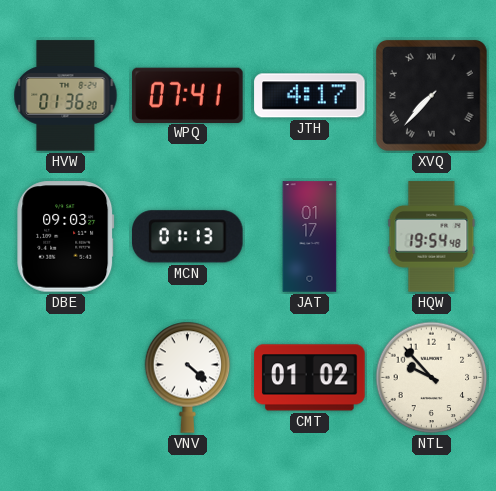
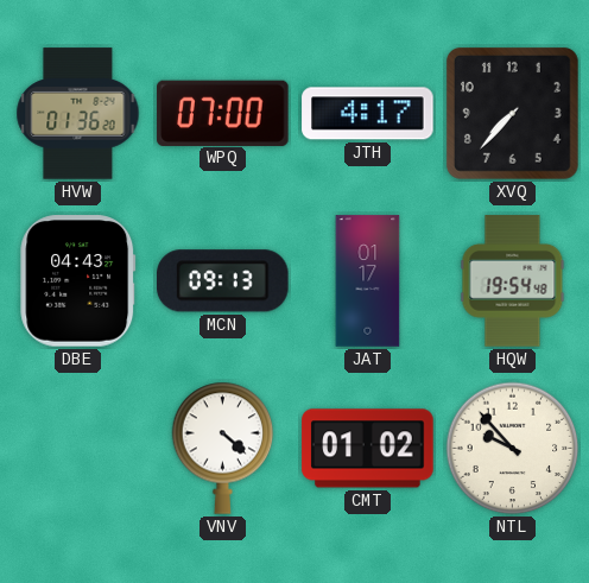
WPQ: 07:41 -> 07:00
XVQ numerals: Roman -> Arabic
DBE: 09:03 -> 04:43
MCN: 01:13 -> 09:13
